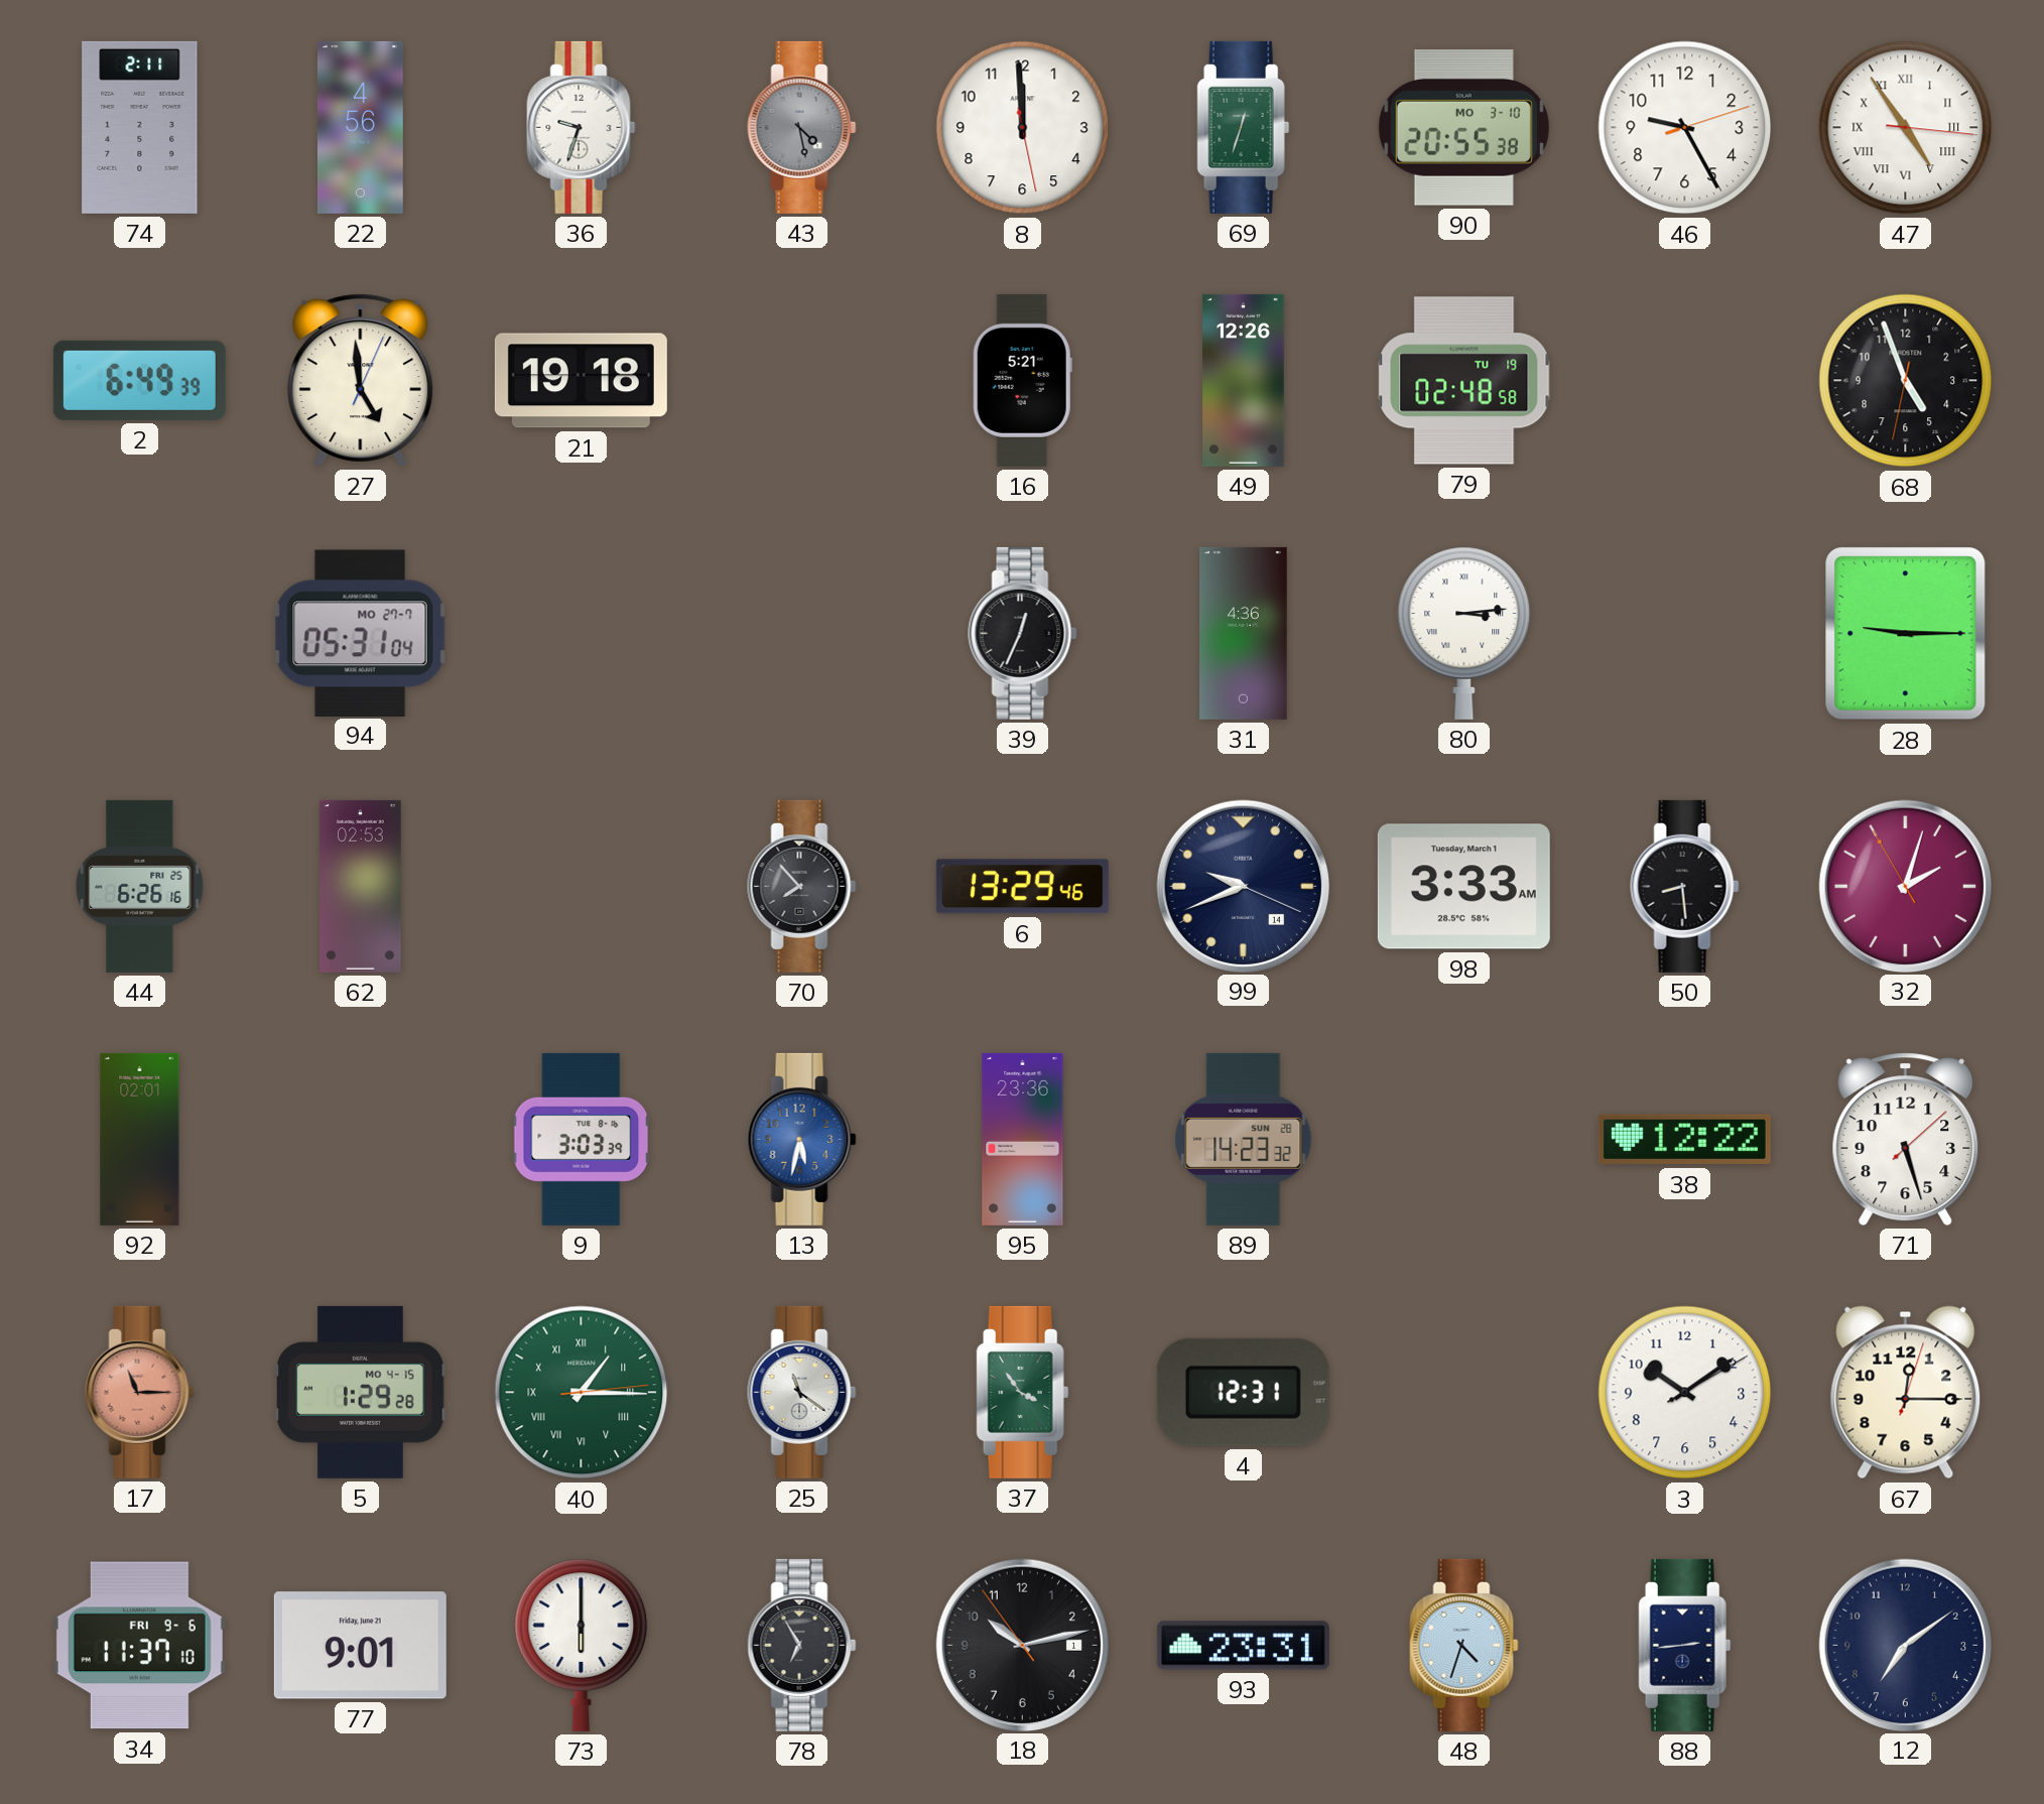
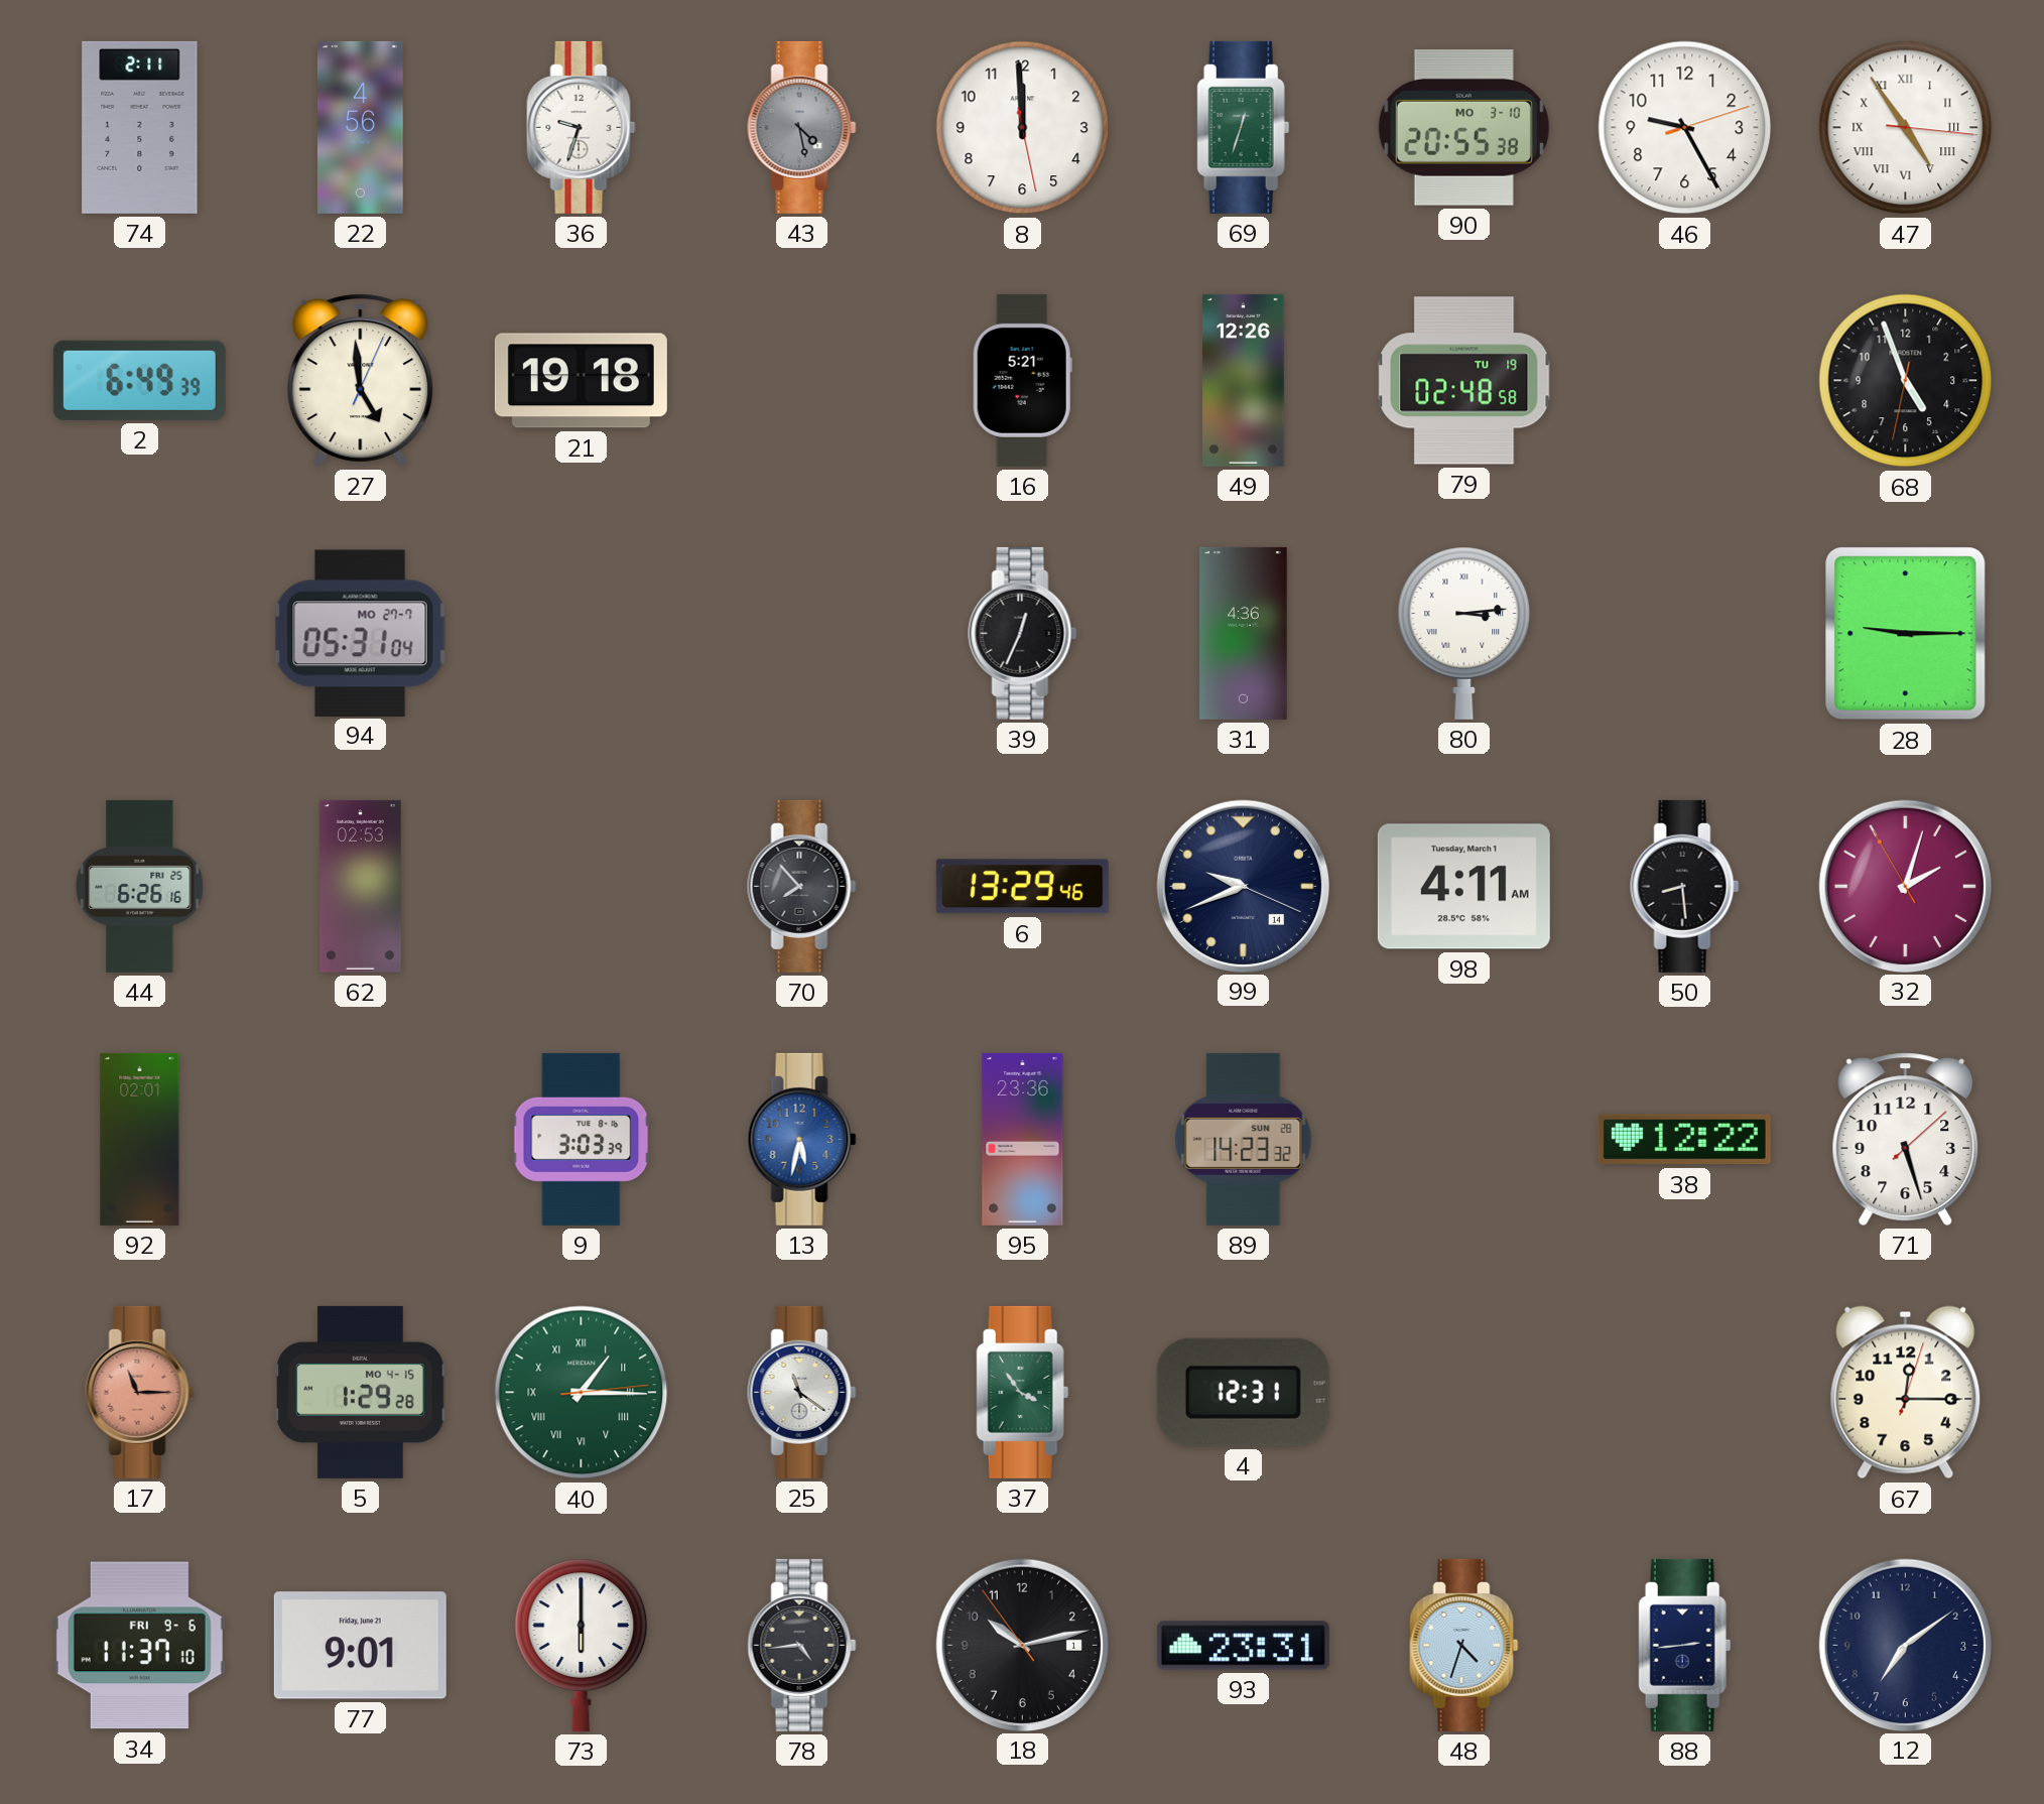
98: 3:33 -> 4:11
3: 10:09 -> none
78: 6:55 -> 4:44
